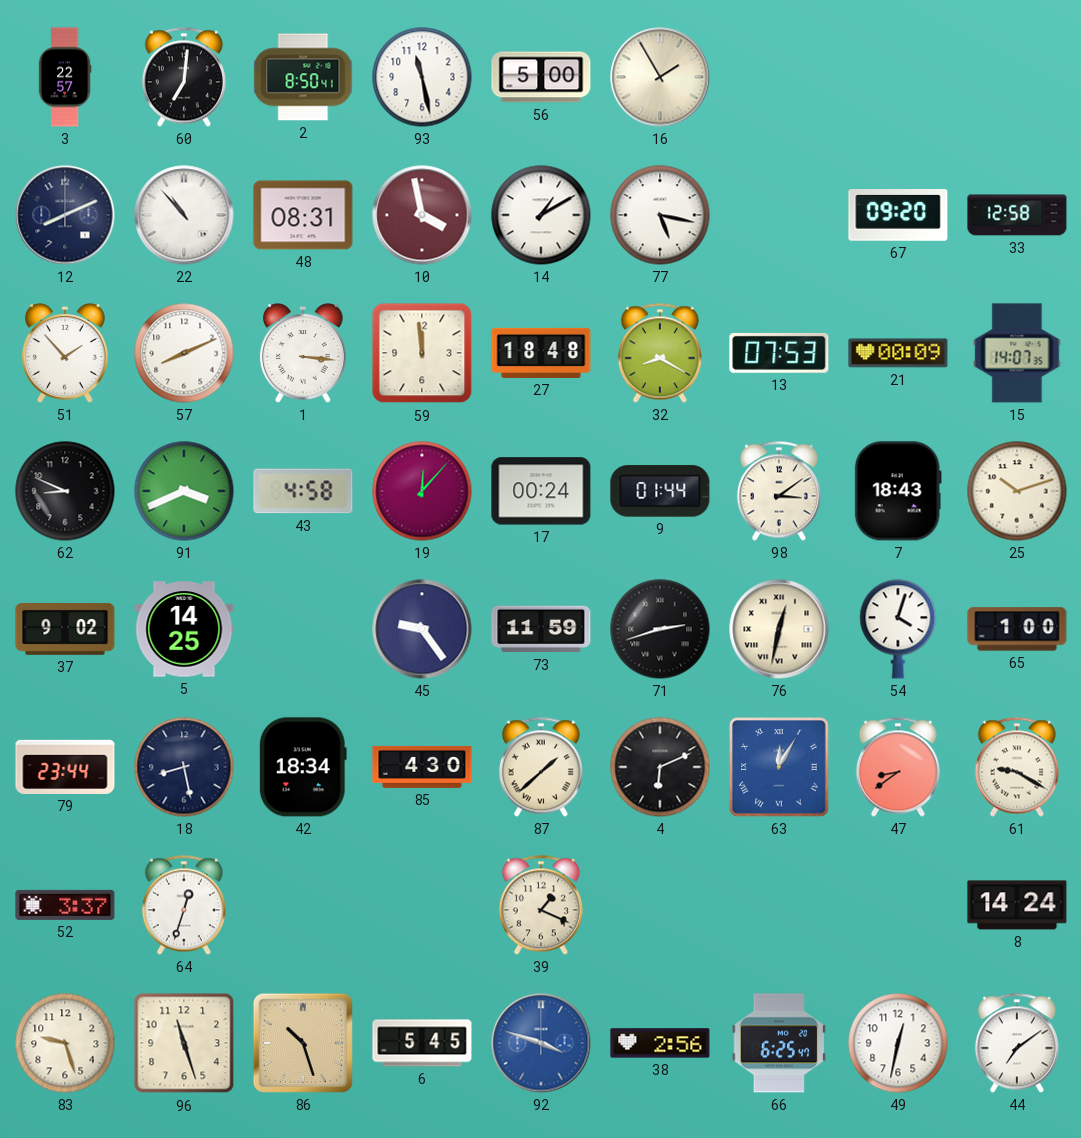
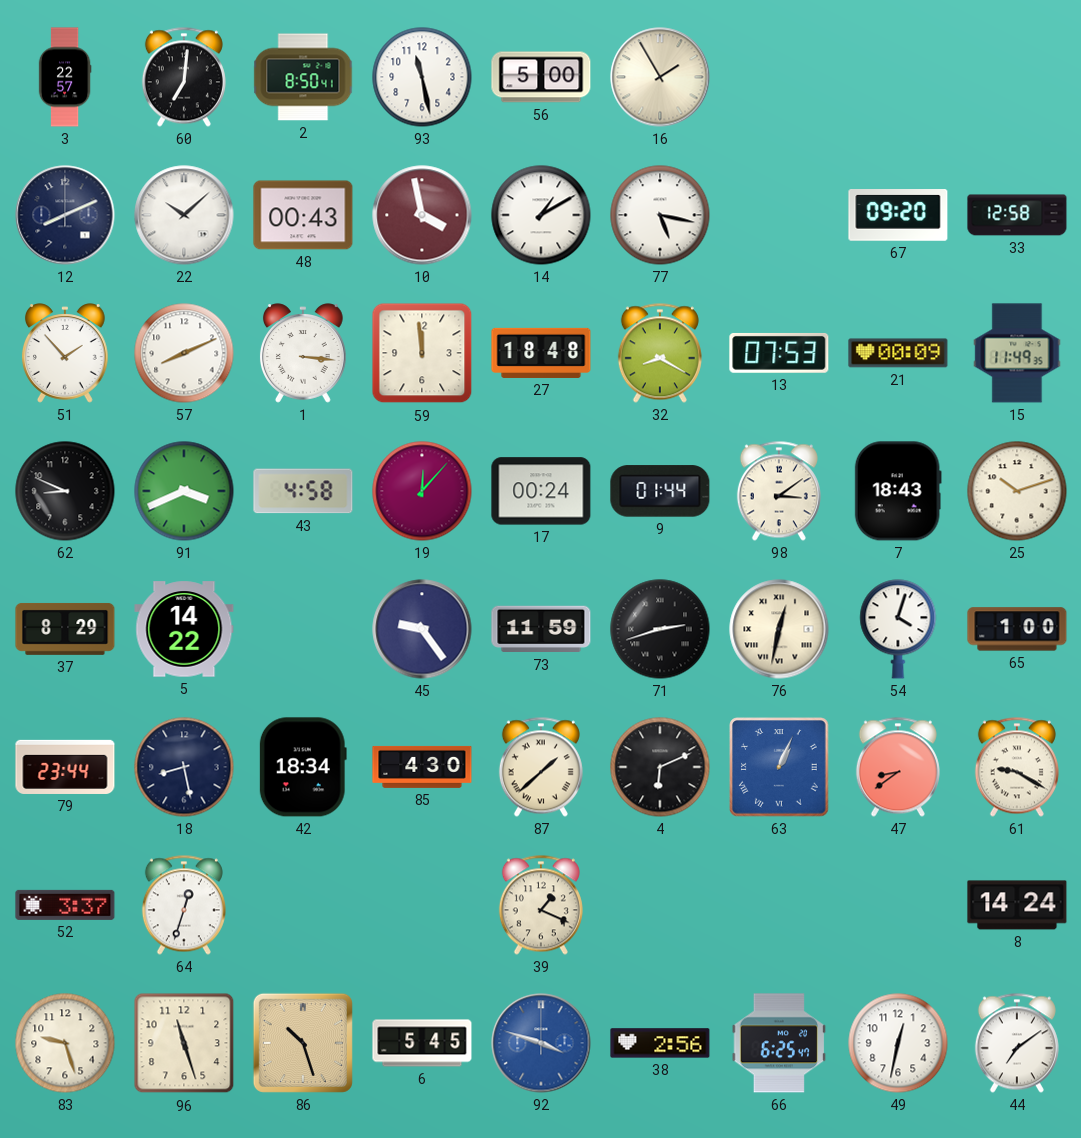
22: 10:53 -> 10:08
48: 08:31 -> 00:43
15: 14:07 -> 11:49
37: 9:02 -> 8:29
5: 14:25 -> 14:22
63: 12:05 -> 1:04
